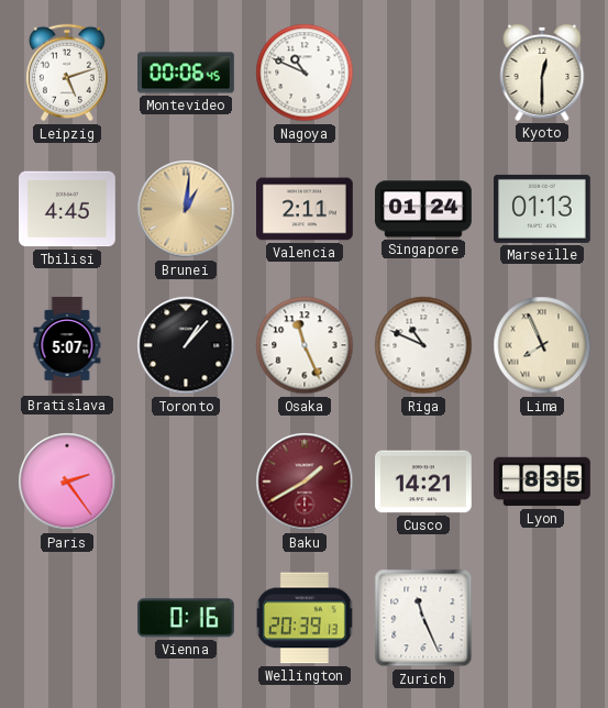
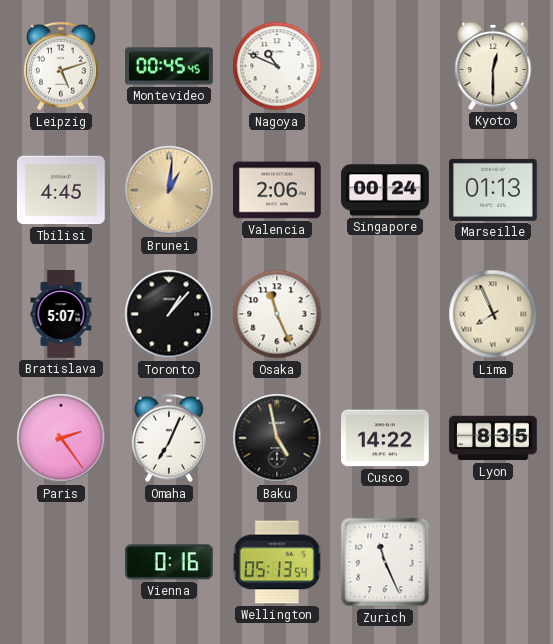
Montevideo: 00:06 -> 00:45
Valencia: 2:11 -> 2:06
Singapore: 01:24 -> 00:24
Riga: 10:49 -> none
Omaha: none -> 7:04
Baku: 1:40 -> 4:58
Baku dial: burgundy -> black
Cusco: 14:21 -> 14:22
Wellington: 20:39 -> 05:13
